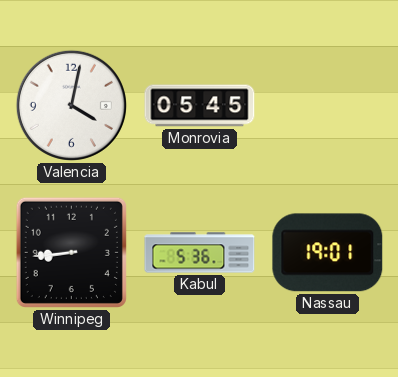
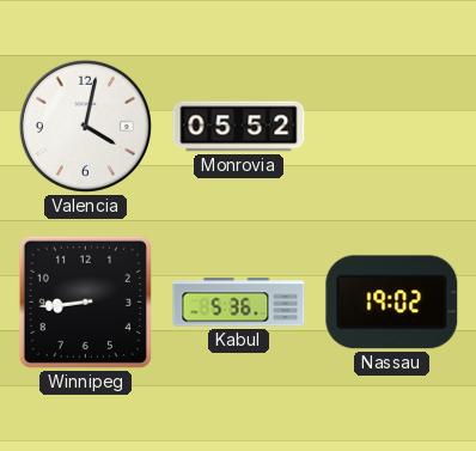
Monrovia: 05:45 -> 05:52
Nassau: 19:01 -> 19:02
